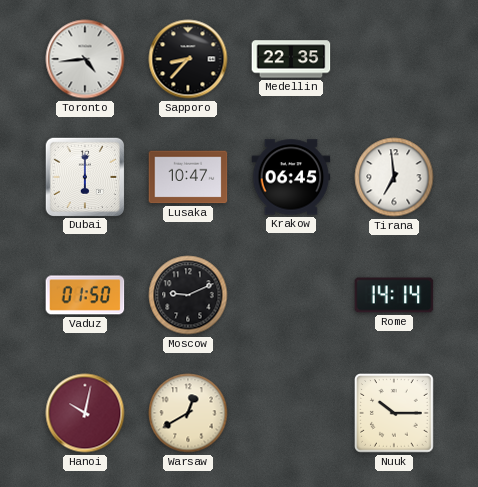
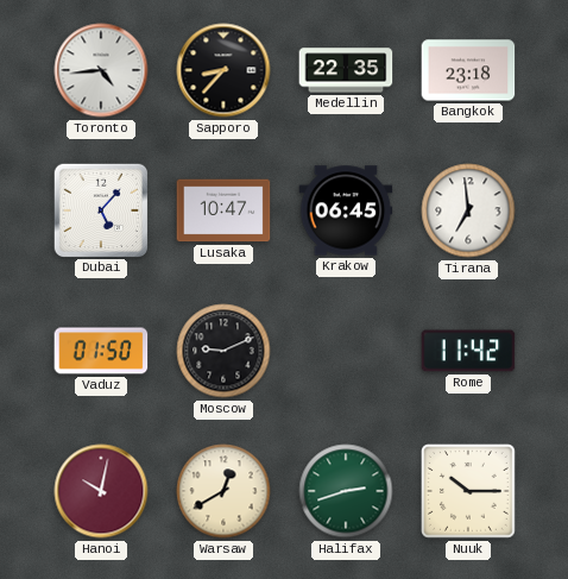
Bangkok: none -> 23:18
Dubai: 6:00 -> 5:07
Rome: 14:14 -> 11:42
Halifax: none -> 2:42
